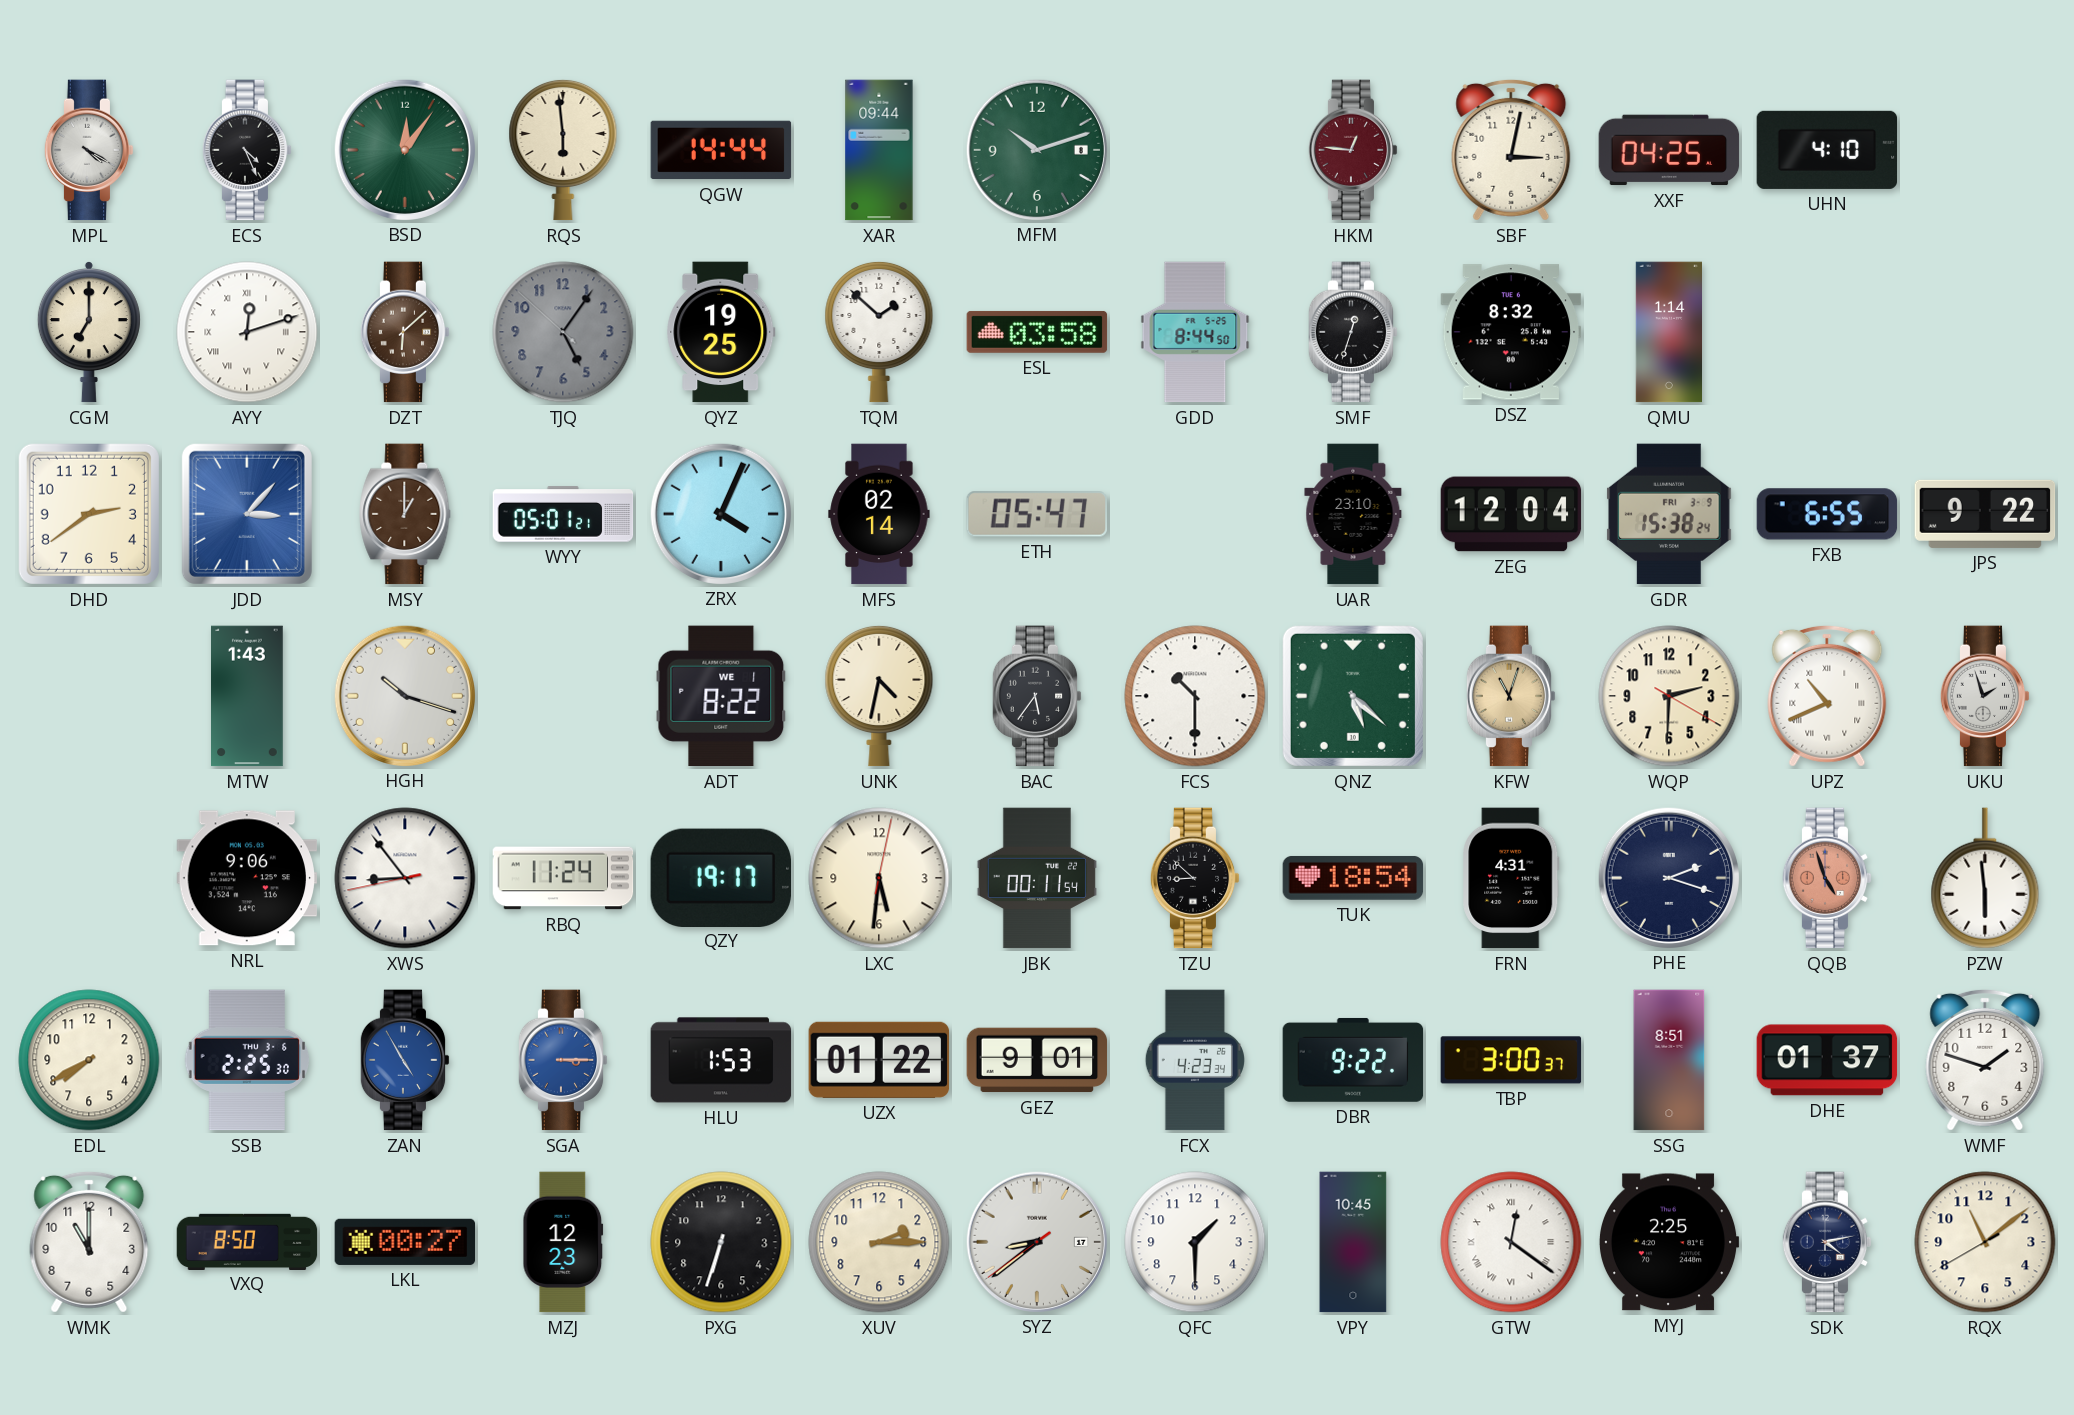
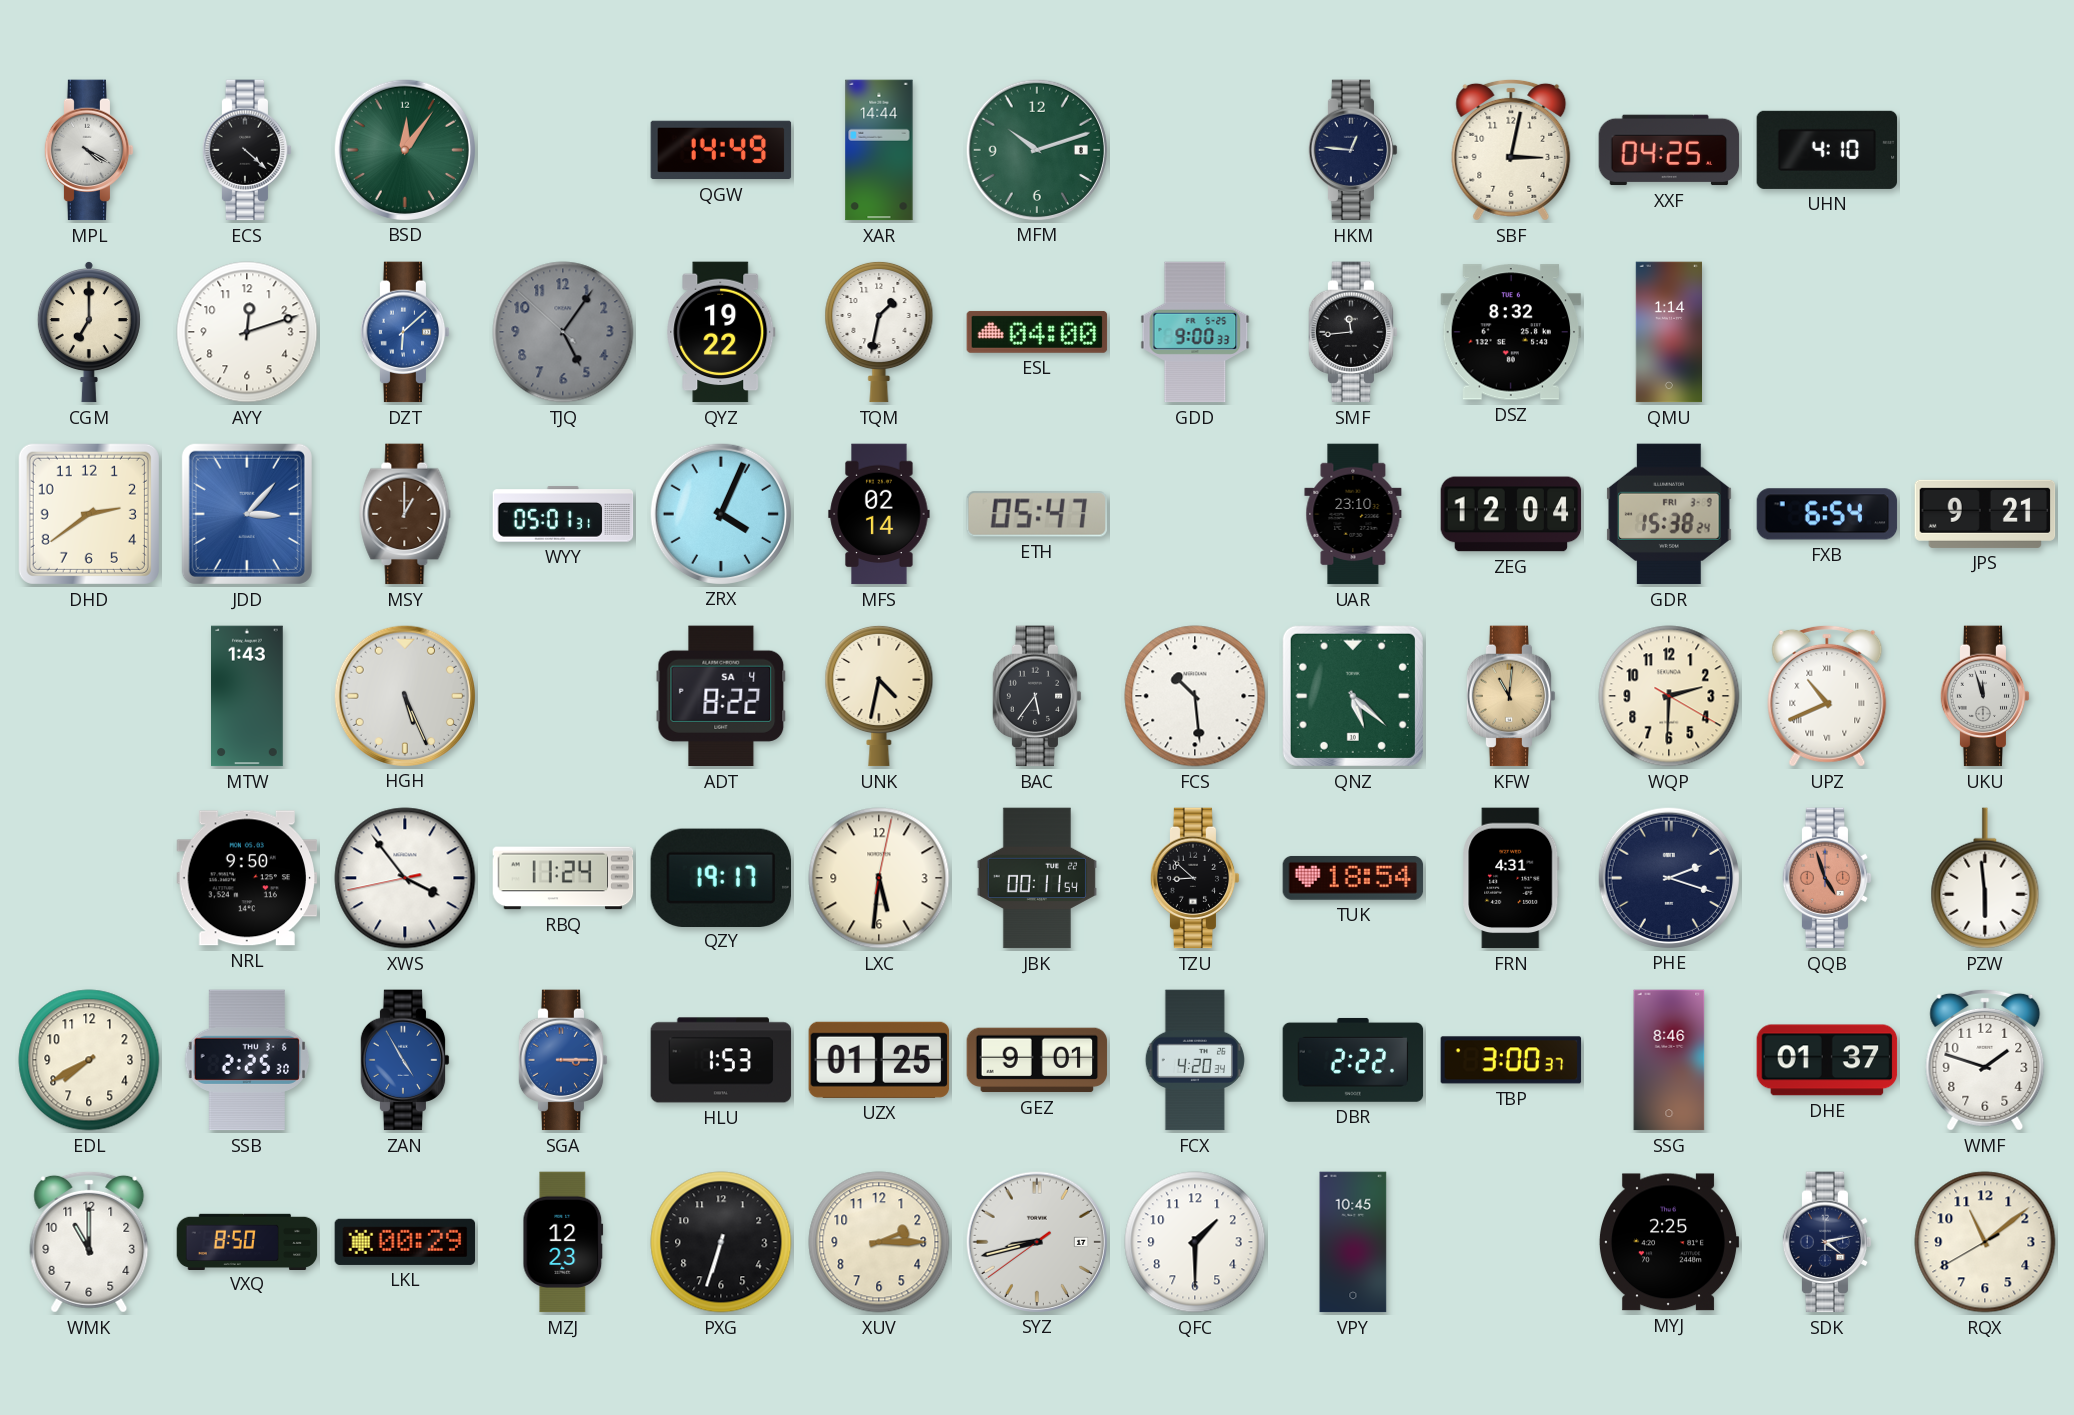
ECS: 4:26 -> 4:22
RQS: 5:59 -> none
QGW: 14:44 -> 14:49
XAR: 09:44 -> 14:44
HKM dial: burgundy -> navy
AYY numerals: Roman -> Arabic
DZT dial: brown -> blue
QYZ: 19:25 -> 19:22
TQM: 1:52 -> 1:32
ESL: 03:58 -> 04:00
GDD: 8:44 -> 9:00
SMF: 12:33 -> 11:44
WYY: 05:01:21 -> 05:01:31
FXB: 6:55 -> 6:54
JPS: 9:22 -> 9:21
HGH: 10:18 -> 5:26
ADT date: WE 1 -> SA 4
FCS: 10:30 -> 10:29
KFW: 11:03 -> 11:01
UKU: 1:57 -> 11:57
NRL: 9:06 -> 9:50
XWS: 8:53 -> 3:53
UZX: 01:22 -> 01:25
FCX: 4:23 -> 4:20
DBR: 9:22 -> 2:22
SSG: 8:51 -> 8:46
LKL: 00:27 -> 00:29
SYZ: 8:38 -> 8:42
GTW: 12:21 -> none
